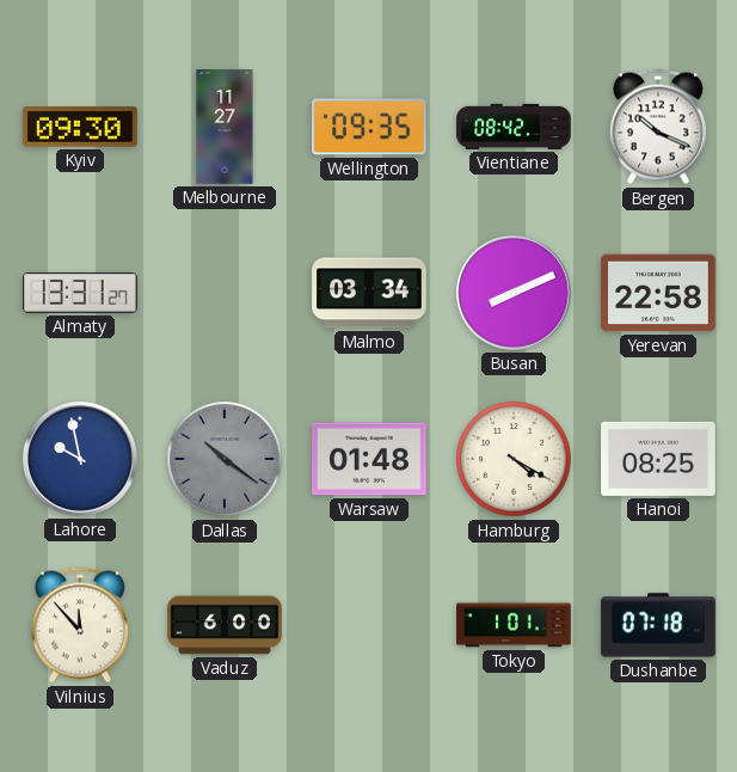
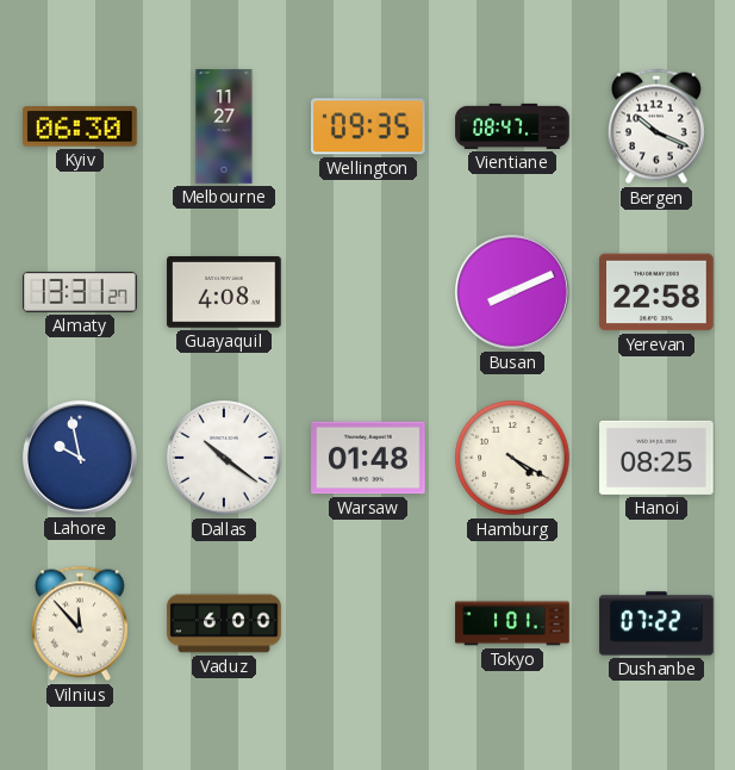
Kyiv: 09:30 -> 06:30
Vientiane: 08:42 -> 08:47
Guayaquil: none -> 4:08
Malmo: 03:34 -> none
Dallas dial: grey -> white
Dushanbe: 07:18 -> 07:22
